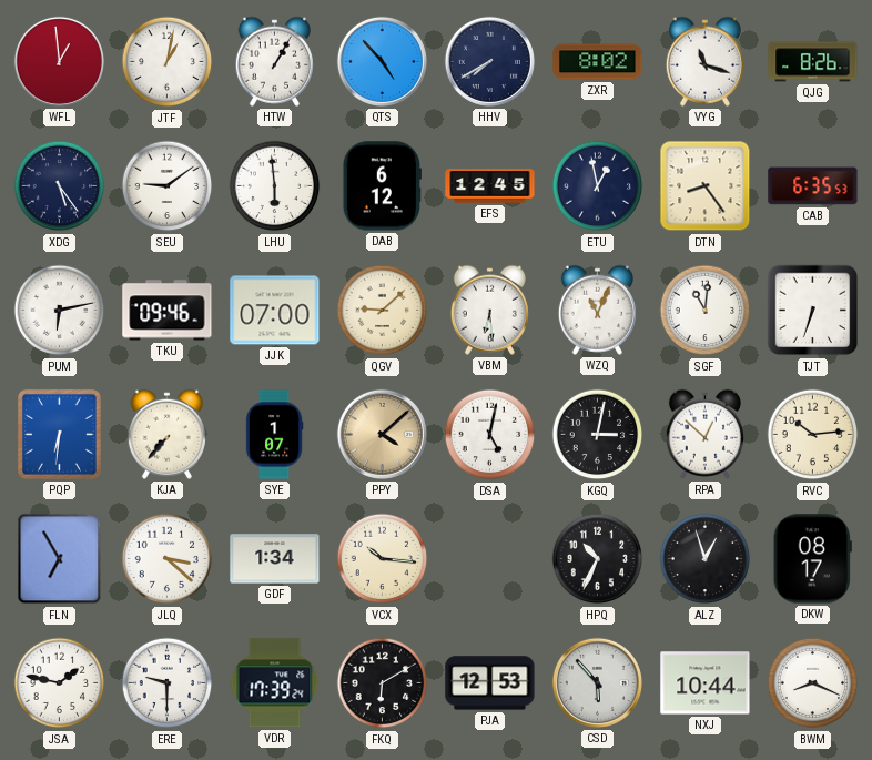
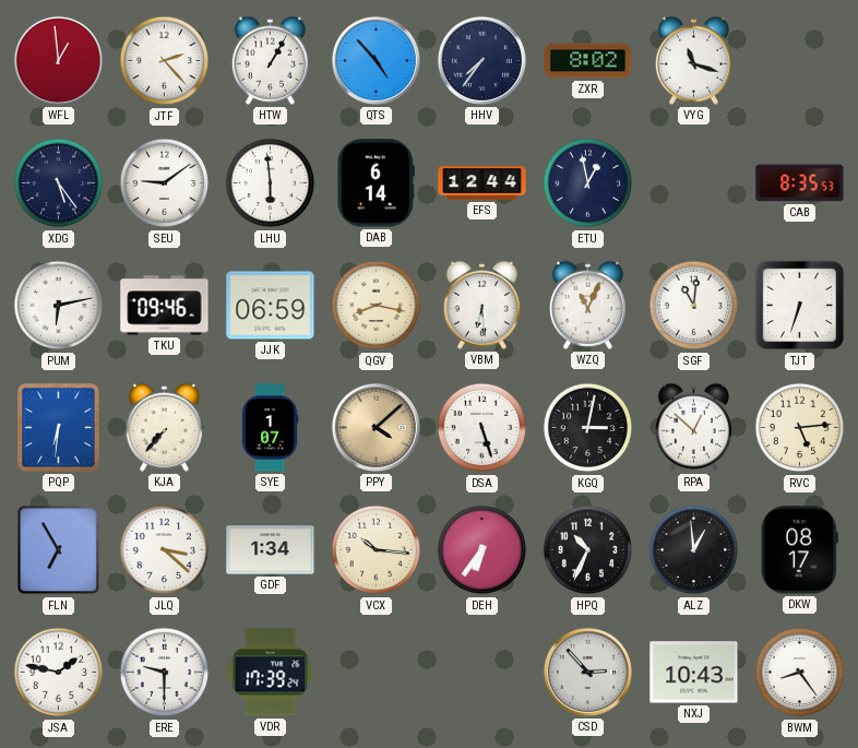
JTF: 1:02 -> 2:23
HHV: 7:40 -> 7:36
QJG: 8:26 -> none
DAB: 6:12 -> 6:14
EFS: 12:45 -> 12:44
DTN: 8:24 -> none
CAB: 6:35 -> 8:35
JJK: 07:00 -> 06:59
QGV: 9:08 -> 8:17
DSA: 5:02 -> 5:27
RVC: 10:14 -> 5:14
DEH: none -> 6:36
ALZ: 12:57 -> 12:59
FKQ: 6:10 -> none
PJA: 12:53 -> none
CSD: 5:53 -> 2:53
NXJ: 10:44 -> 10:43
BWM: 8:19 -> 8:24
